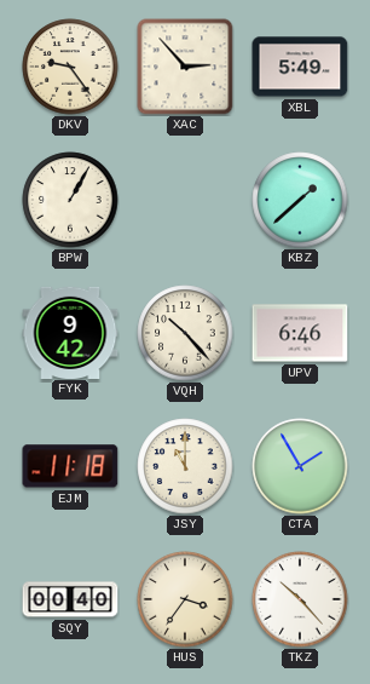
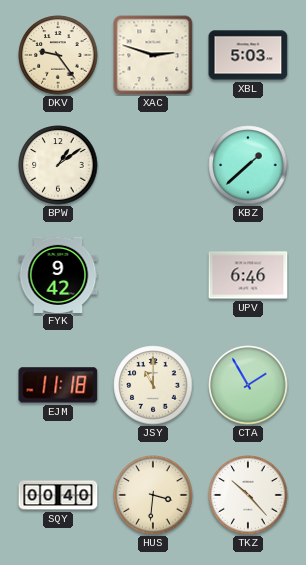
XAC: 2:53 -> 2:48
XBL: 5:49 -> 5:03
BPW: 1:05 -> 1:09
VQH: 10:23 -> none
HUS: 3:36 -> 3:31
